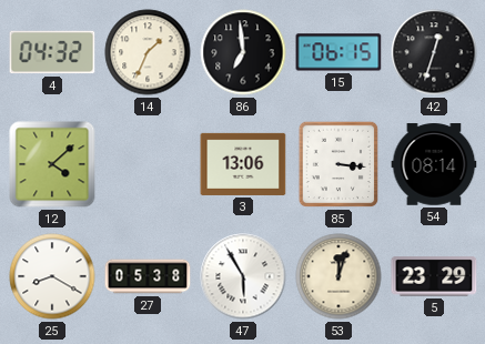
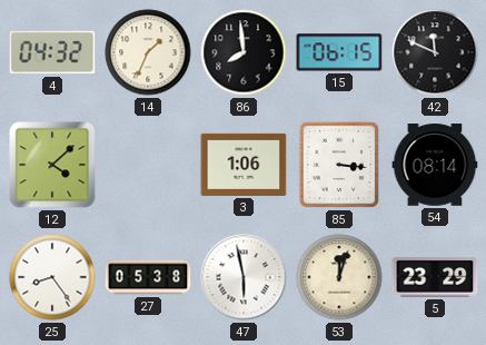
86: 6:59 -> 7:59
42: 12:33 -> 11:49
3: 13:06 -> 1:06
25: 8:20 -> 8:24
47: 5:55 -> 5:58
